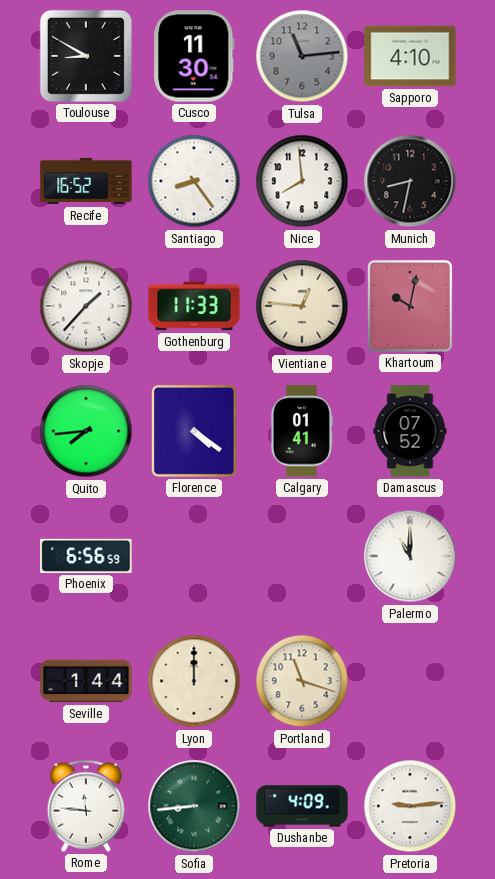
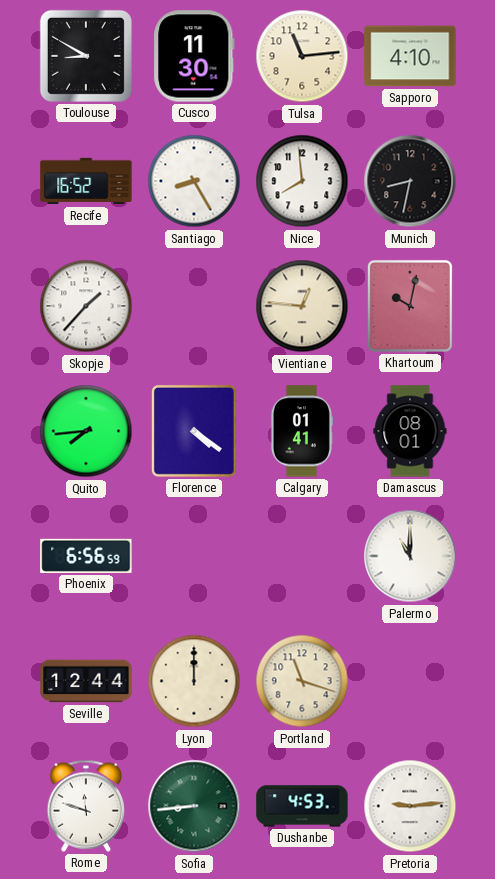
Tulsa dial: grey -> cream
Santiago: 8:24 -> 8:25
Gothenburg: 11:33 -> none
Damascus: 07:52 -> 08:01
Seville: 1:44 -> 12:44
Rome: 11:46 -> 11:48
Dushanbe: 4:09 -> 4:53
